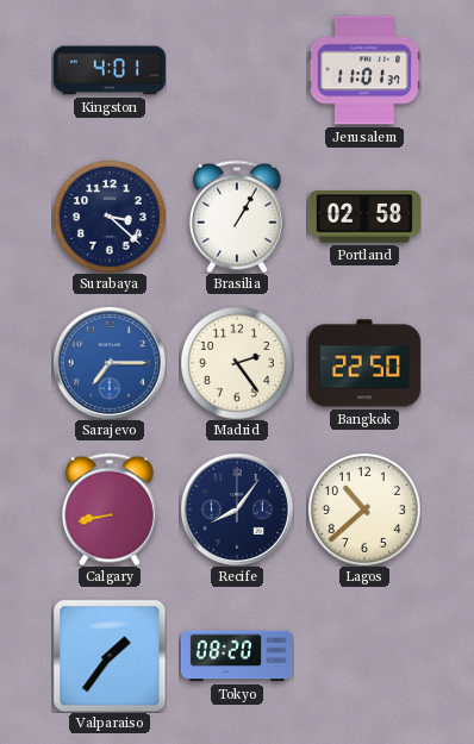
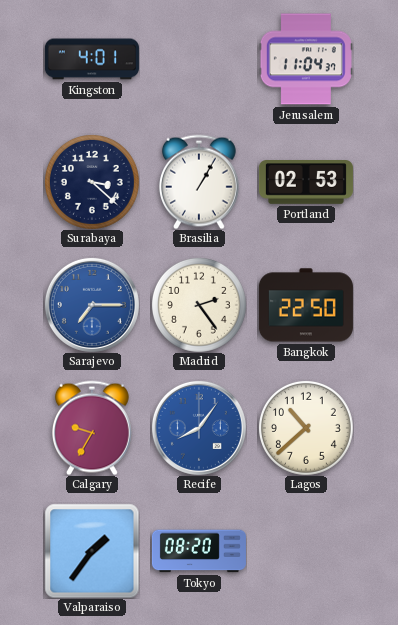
Jerusalem: 11:01 -> 11:04
Portland: 02:58 -> 02:53
Calgary: 8:43 -> 9:35
Recife dial: navy -> blue
